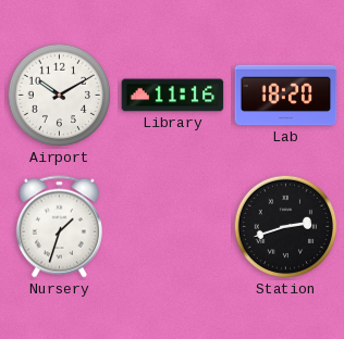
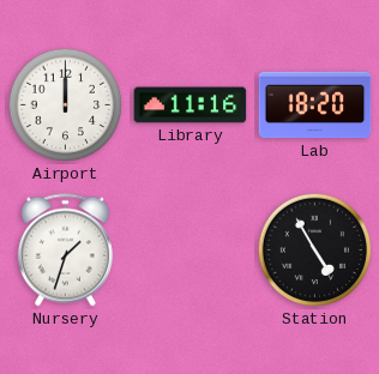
Airport: 10:10 -> 12:00
Station: 2:42 -> 4:55
